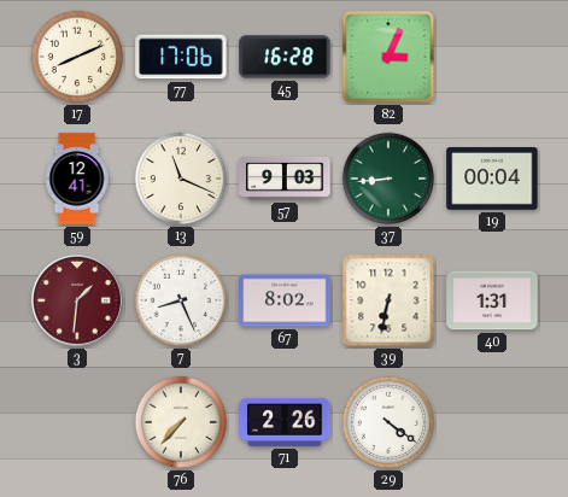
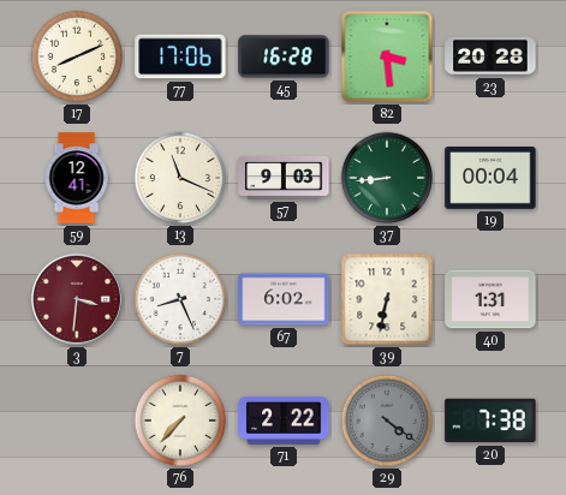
82: 3:04 -> 3:29
23: none -> 20:28
3: 1:31 -> 3:31
67: 8:02 -> 6:02
71: 2:26 -> 2:22
29 dial: white -> grey
20: none -> 7:38
